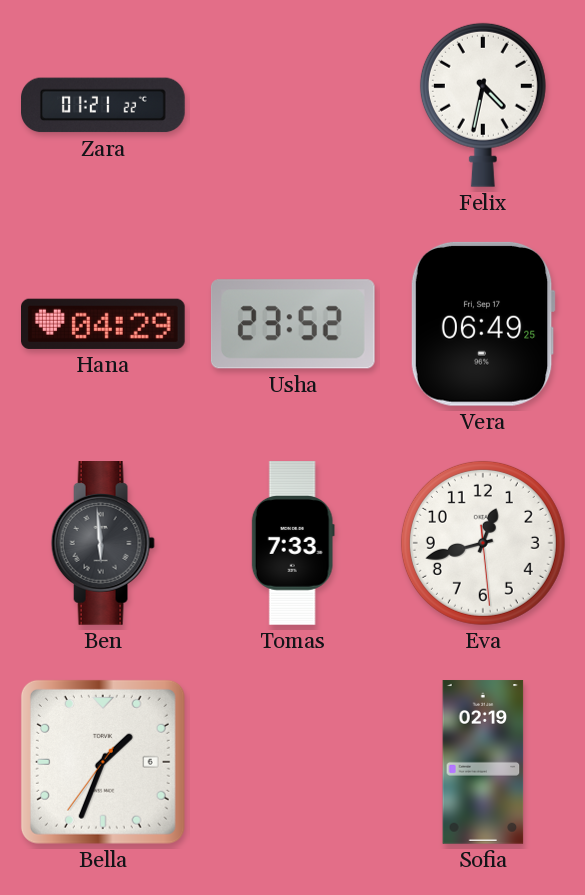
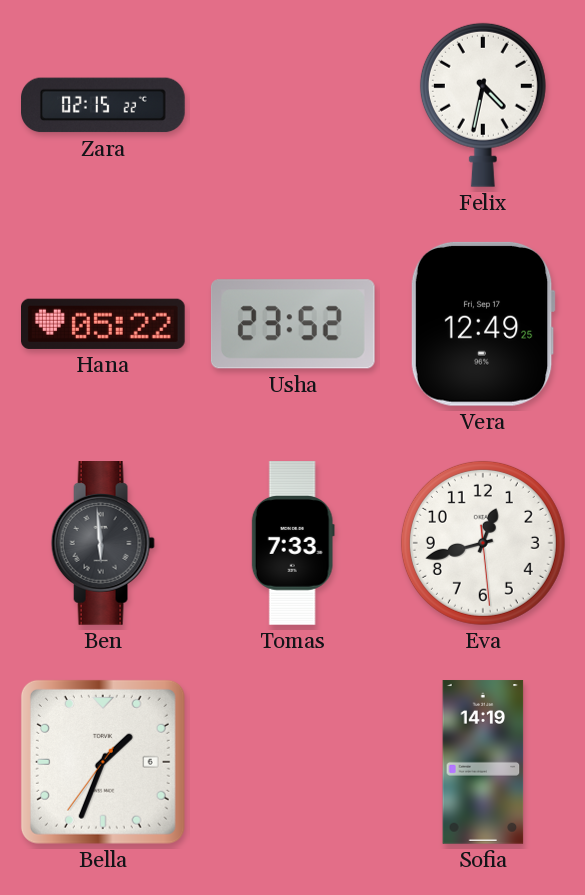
Zara: 01:21 -> 02:15
Hana: 04:29 -> 05:22
Vera: 06:49 -> 12:49
Sofia: 02:19 -> 14:19
